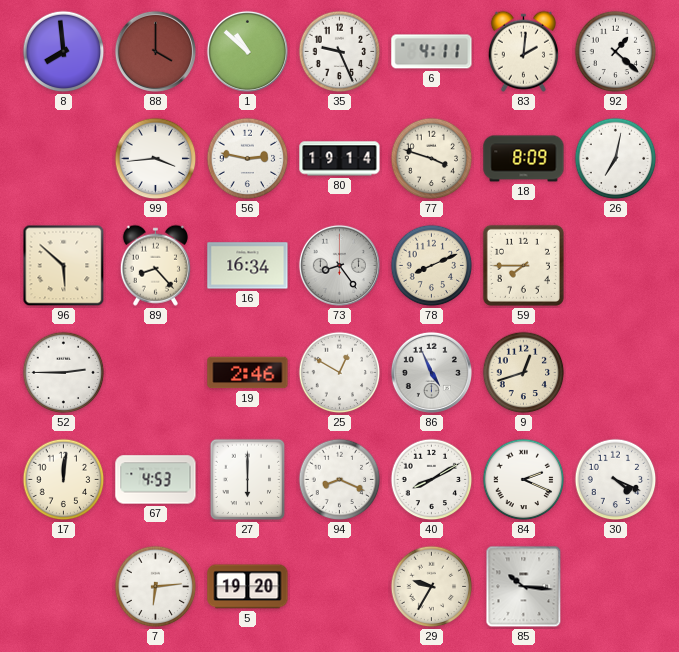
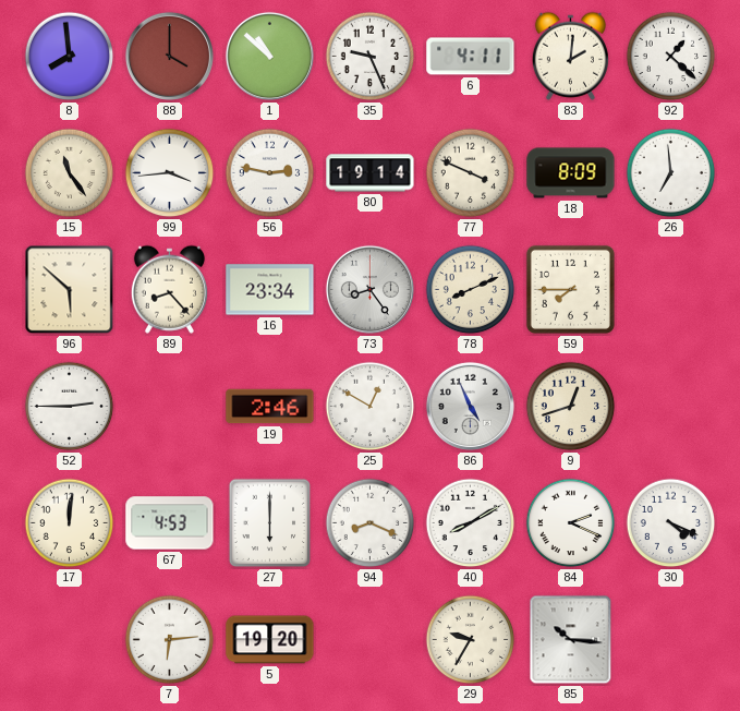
15: none -> 11:24
77: 3:48 -> 3:49
26: 7:02 -> 6:59
16: 16:34 -> 23:34
